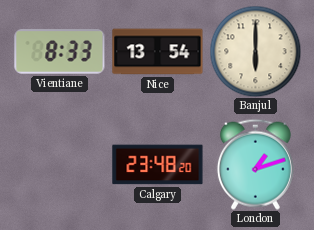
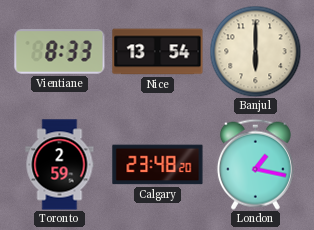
Toronto: none -> 2:59
London: 1:12 -> 1:17
